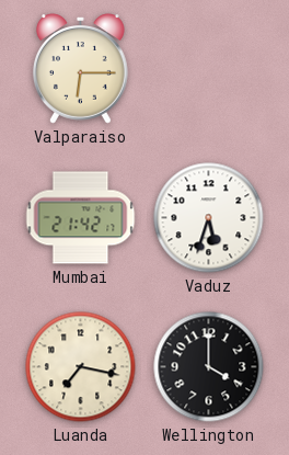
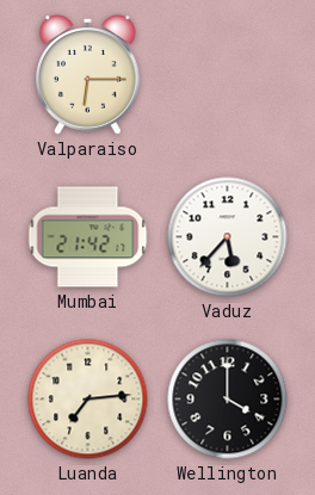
Vaduz: 5:33 -> 5:37
Luanda: 7:17 -> 7:14
